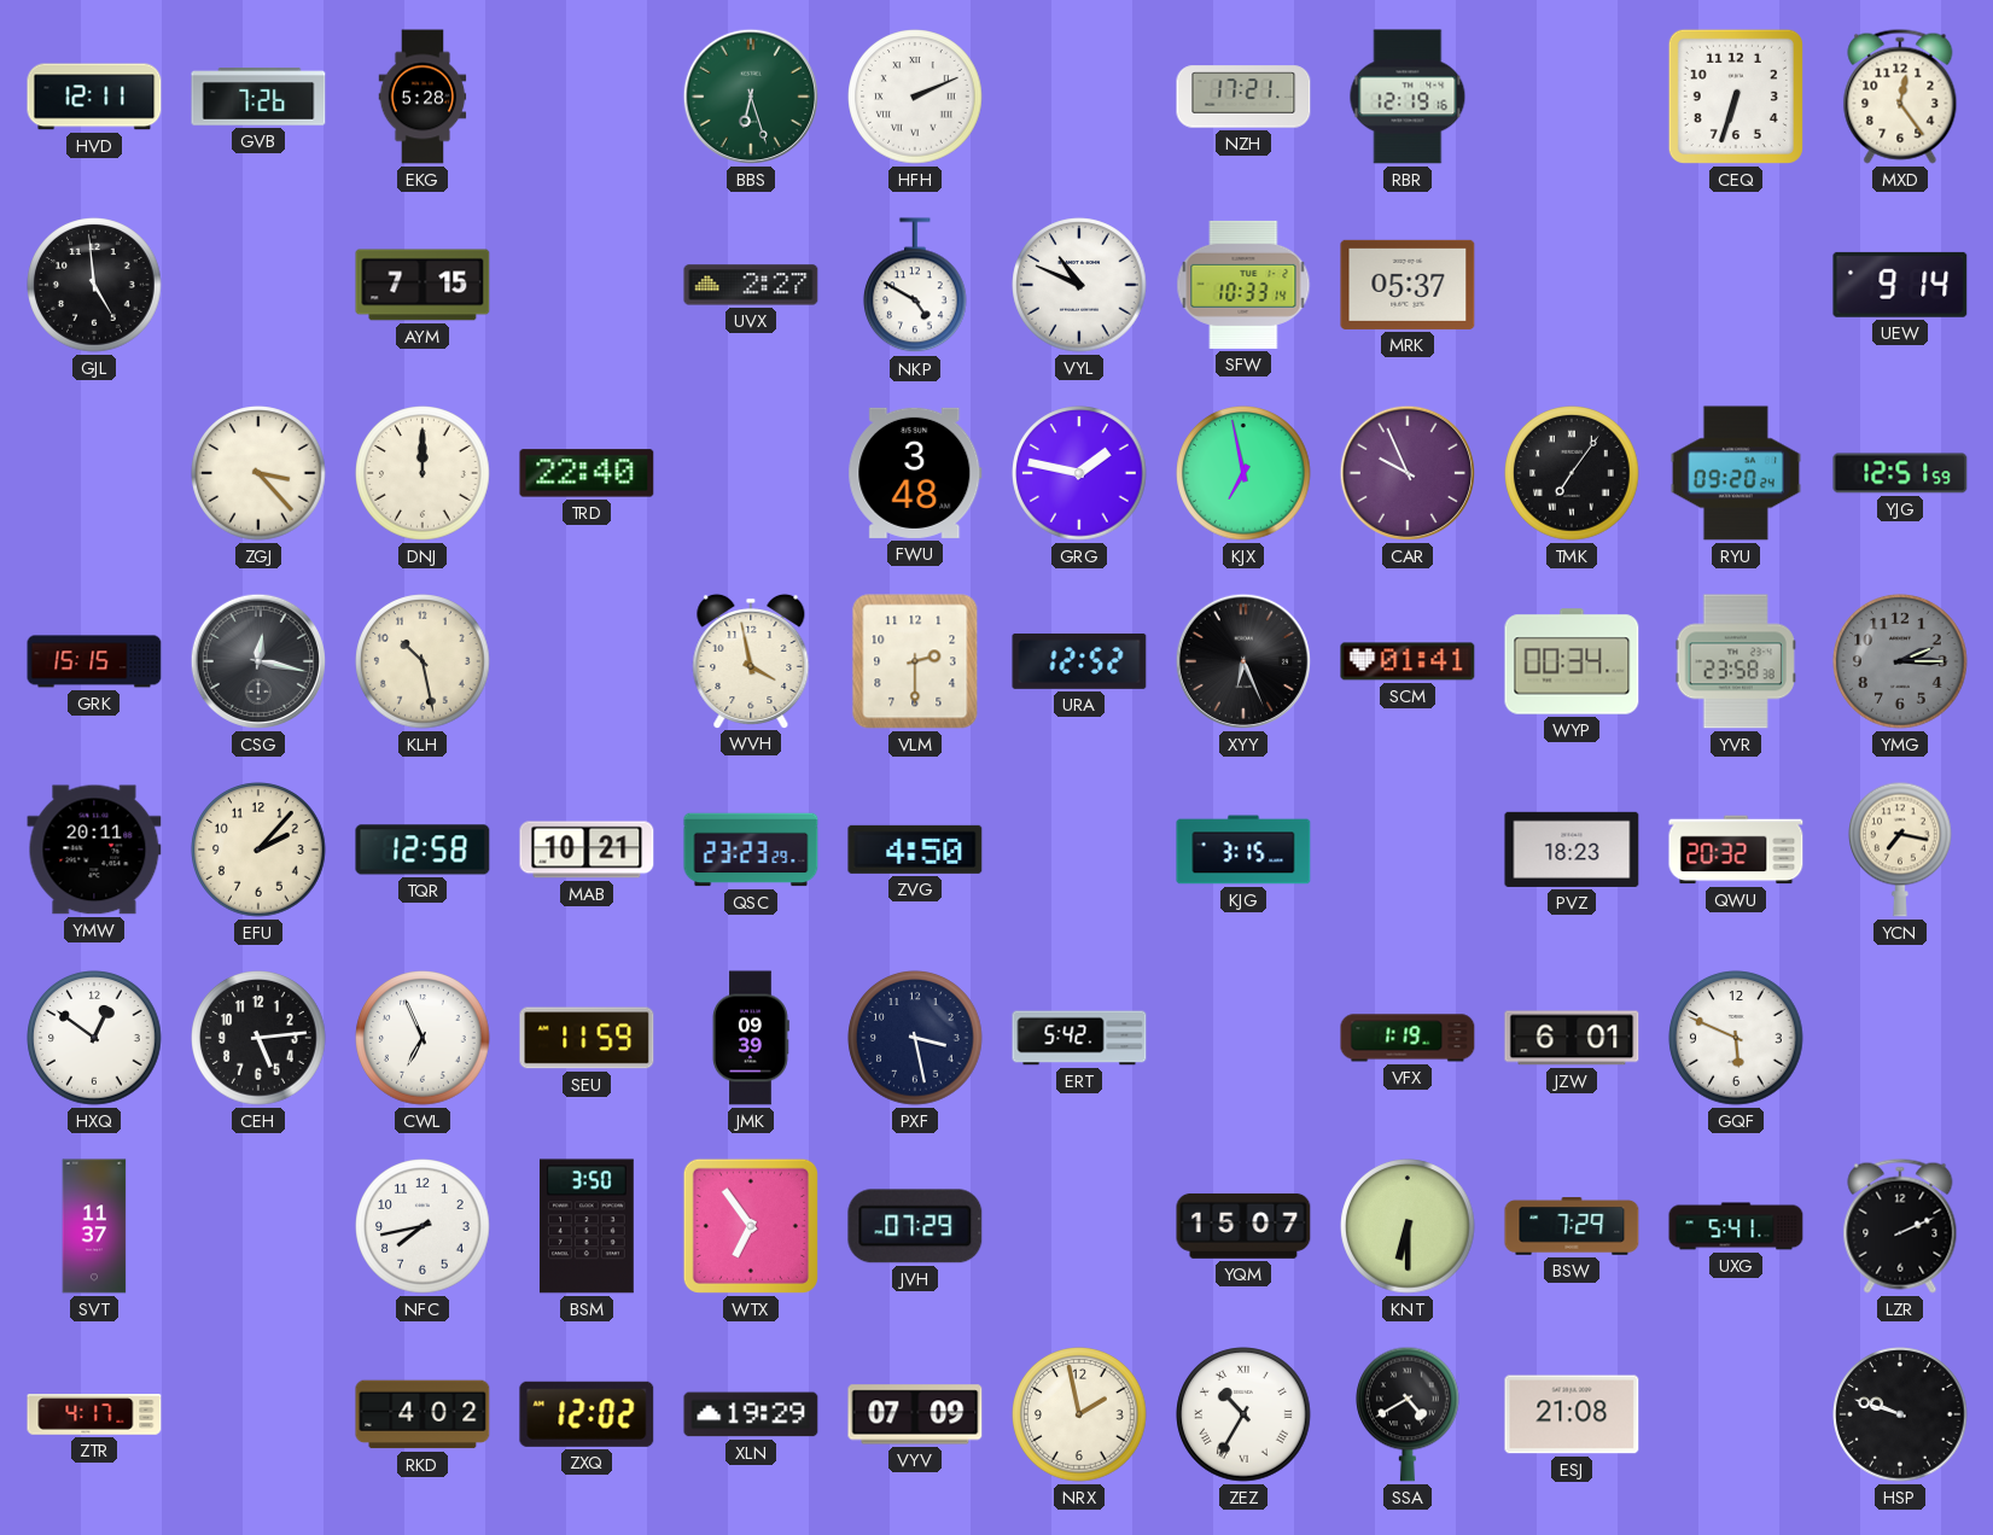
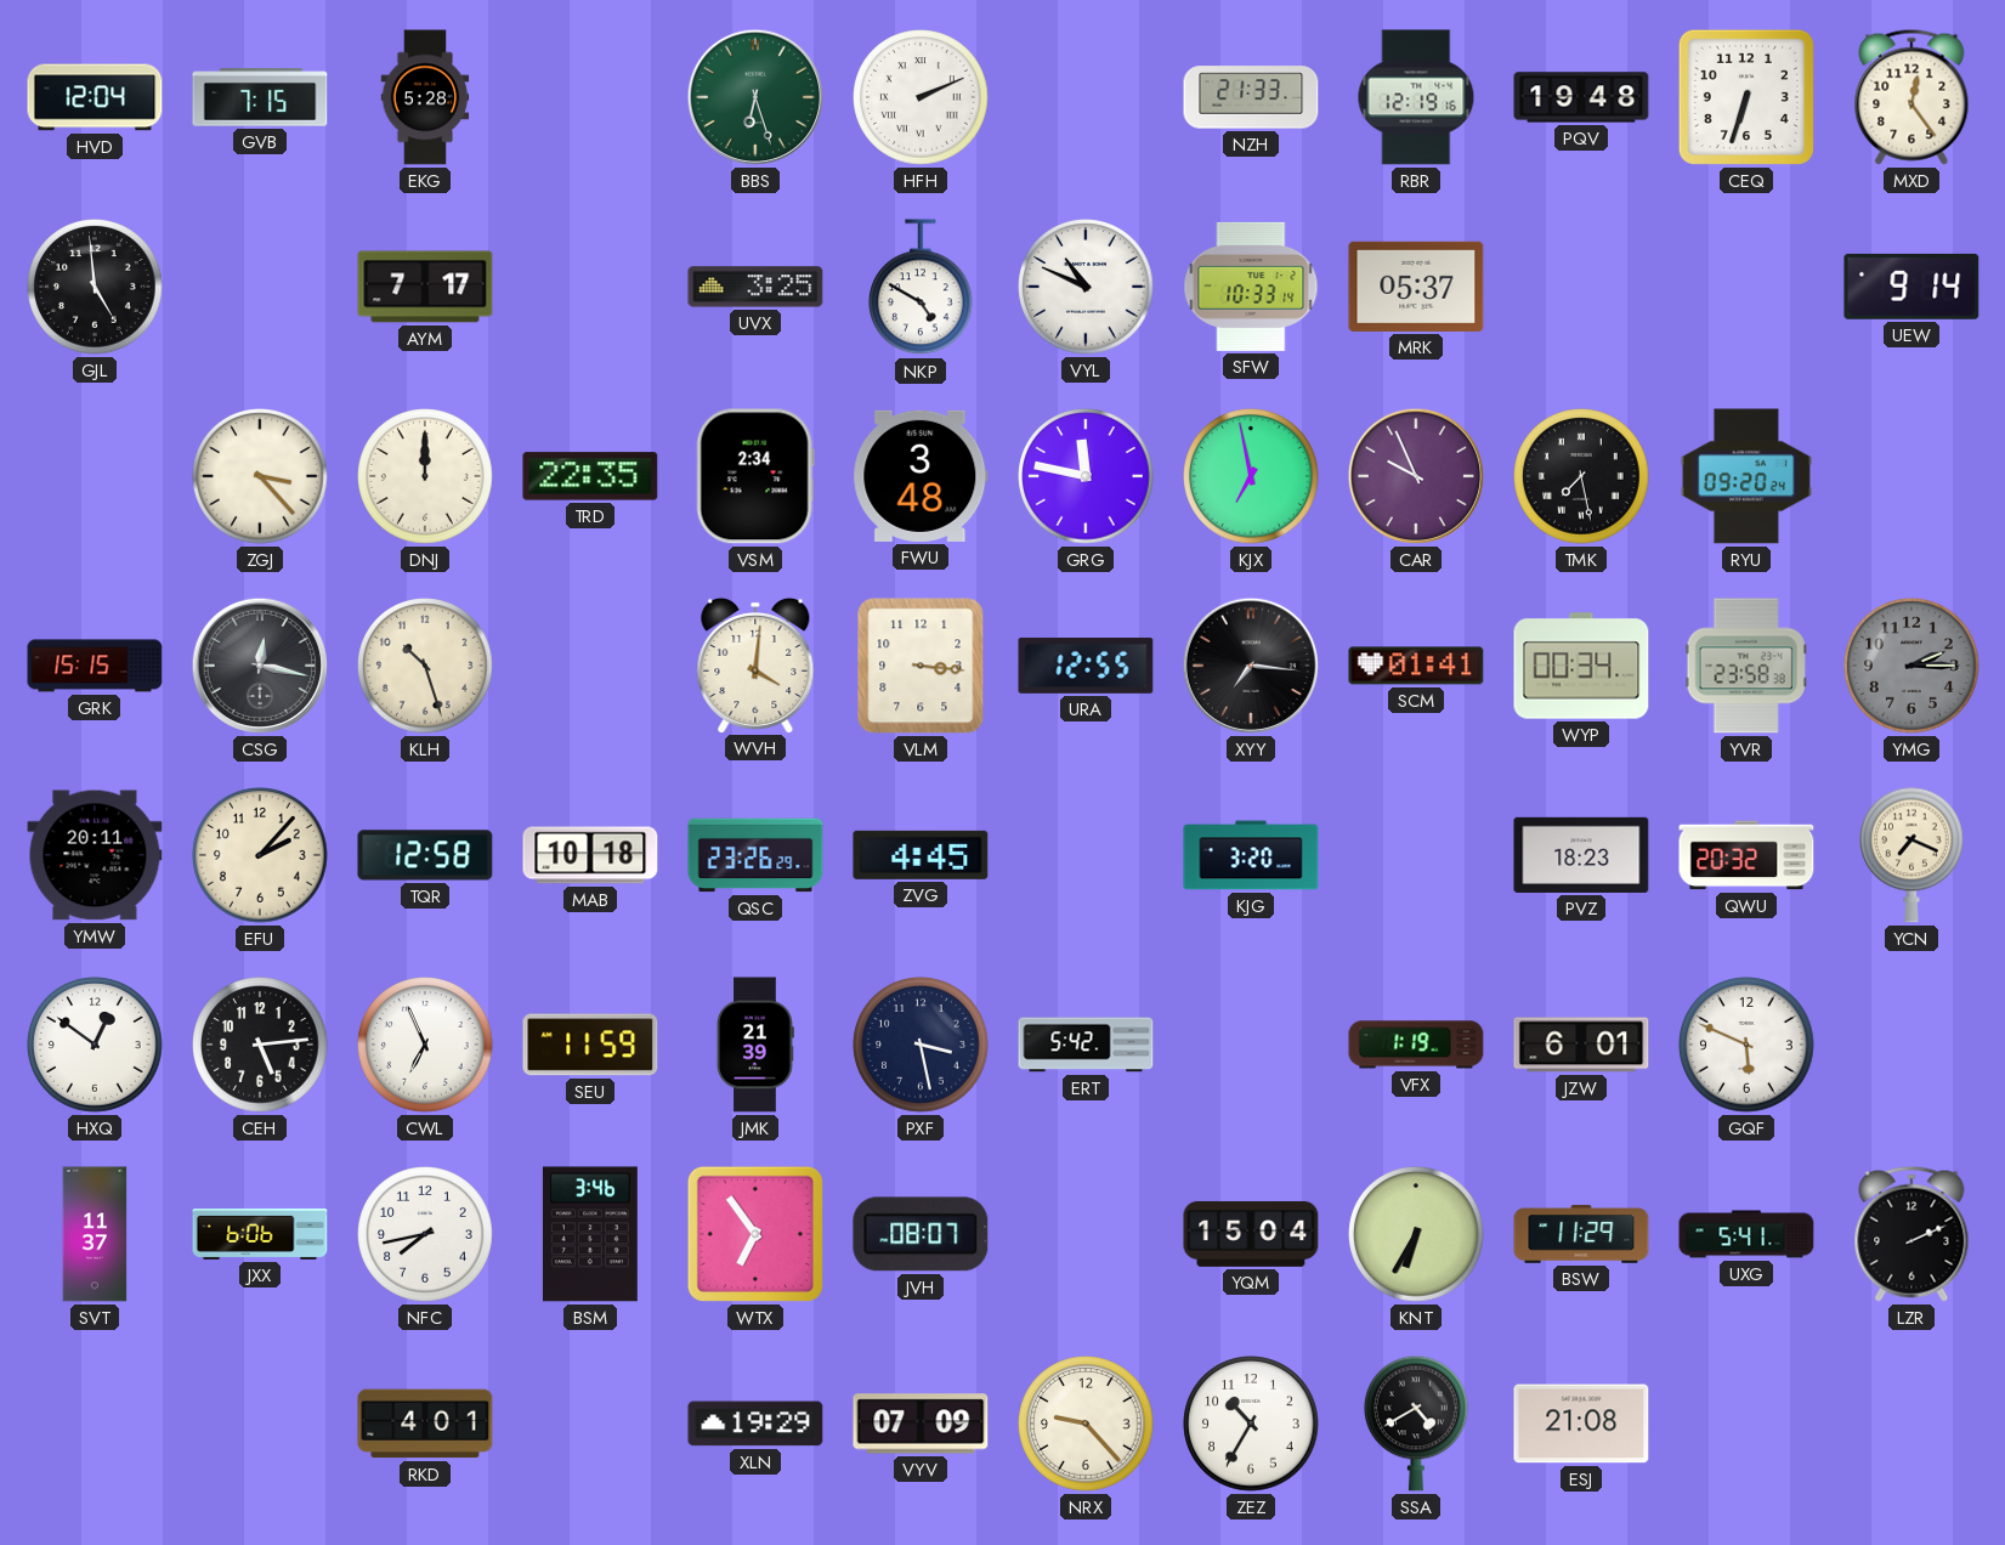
HVD: 12:11 -> 12:04
GVB: 7:26 -> 7:15
NZH: 17:21 -> 21:33
PQV: none -> 19:48
AYM: 7:15 -> 7:17
UVX: 2:27 -> 3:25
TRD: 22:40 -> 22:35
VSM: none -> 2:34
GRG: 1:47 -> 11:47
TMK: 7:06 -> 7:28
YJG: 12:51 -> none
KLH: 10:28 -> 10:27
WVH: 3:58 -> 4:01
VLM: 2:30 -> 3:16
URA: 12:52 -> 12:55
XYY: 6:26 -> 7:16
MAB: 10:21 -> 10:18
QSC: 23:23 -> 23:26
ZVG: 4:50 -> 4:45
KJG: 3:15 -> 3:20
YCN: 7:17 -> 7:19
JMK: 09:39 -> 21:39
JXX: none -> 6:06
BSM: 3:50 -> 3:46
JVH: 07:29 -> 08:07
YQM: 15:07 -> 15:04
KNT: 6:30 -> 6:35
BSW: 7:29 -> 11:29
ZTR: 4:17 -> none
RKD: 4:02 -> 4:01
ZXQ: 12:02 -> none
NRX: 1:58 -> 9:23
ZEZ numerals: Roman -> Arabic
HSP: 9:48 -> none
